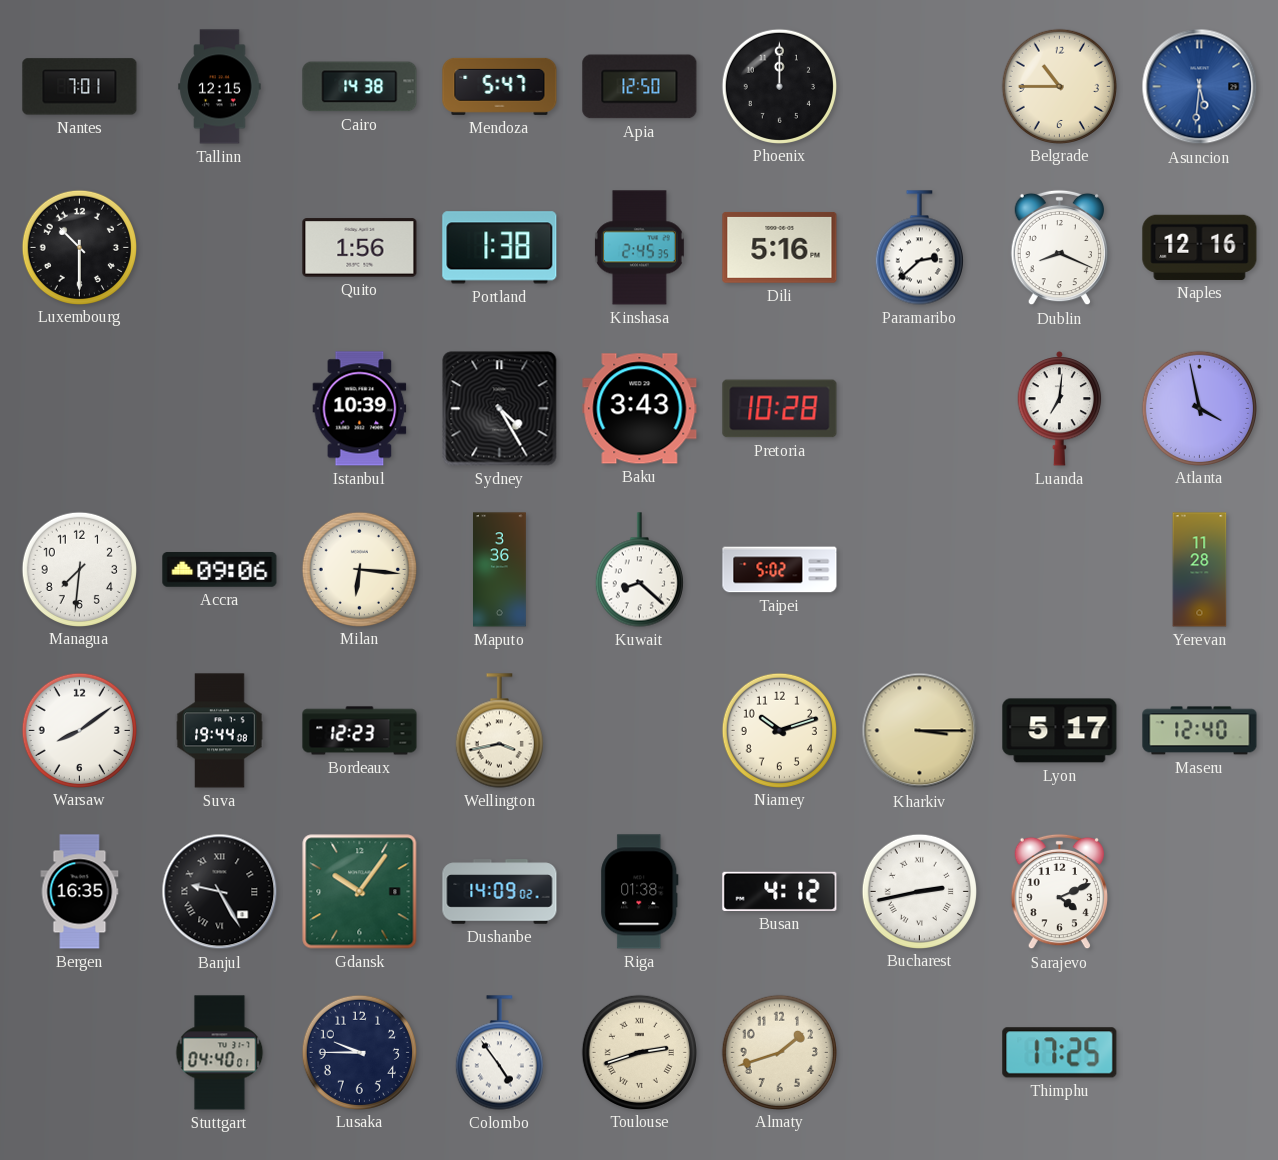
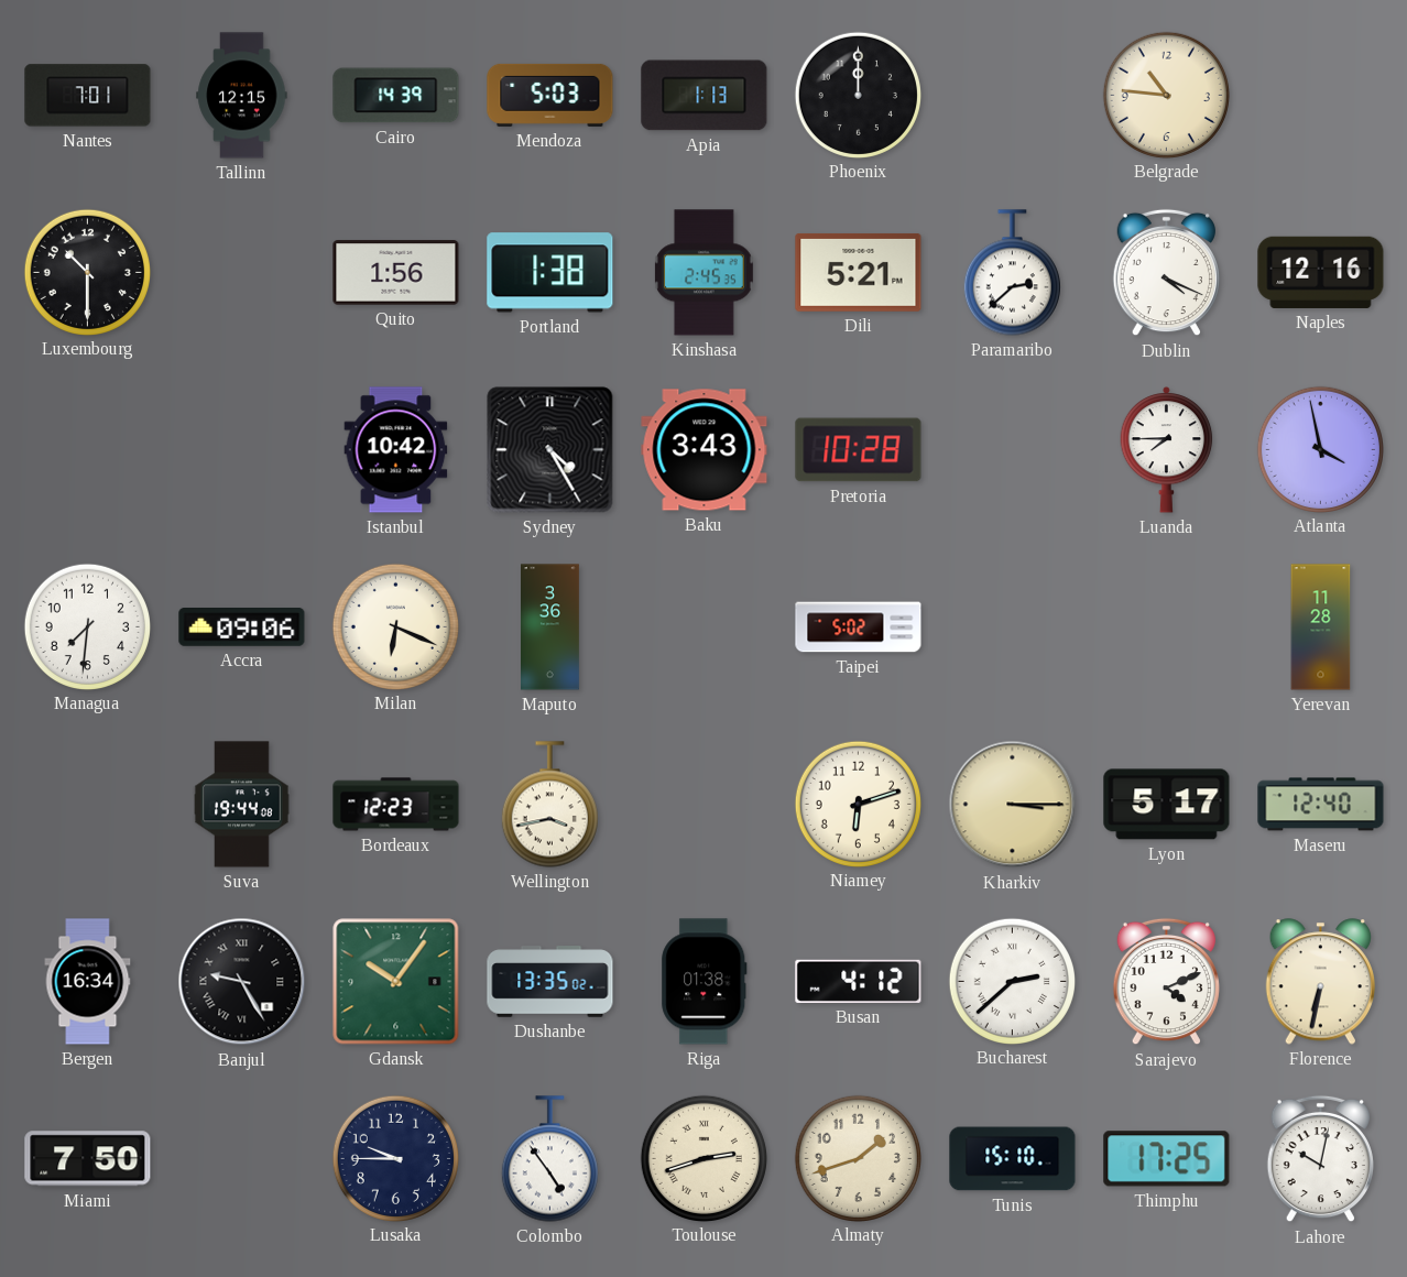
Cairo: 14:38 -> 14:39
Mendoza: 5:47 -> 5:03
Apia: 12:50 -> 1:13
Belgrade: 10:45 -> 10:46
Asuncion: 5:31 -> none
Dili: 5:16 -> 5:21
Dublin: 8:19 -> 4:19
Istanbul: 10:39 -> 10:42
Luanda: 7:01 -> 7:45
Milan: 6:16 -> 6:19
Kuwait: 8:22 -> none
Warsaw: 8:09 -> none
Niamey: 10:12 -> 6:12
Bergen: 16:35 -> 16:34
Dushanbe: 14:09 -> 13:35
Bucharest: 2:43 -> 2:38
Florence: none -> 6:32
Miami: none -> 7:50
Stuttgart: 04:40 -> none
Tunis: none -> 15:10
Lahore: none -> 10:02
